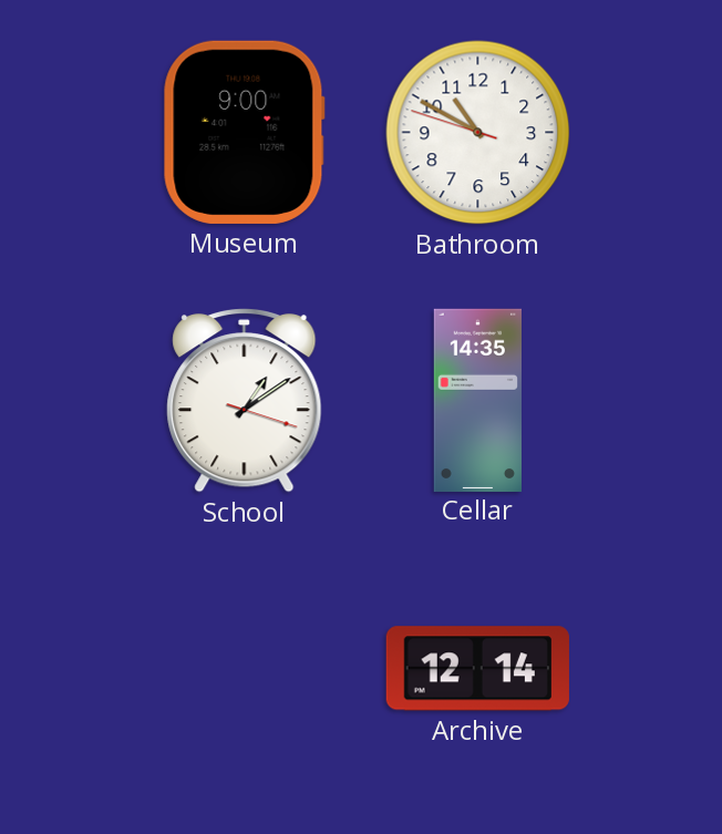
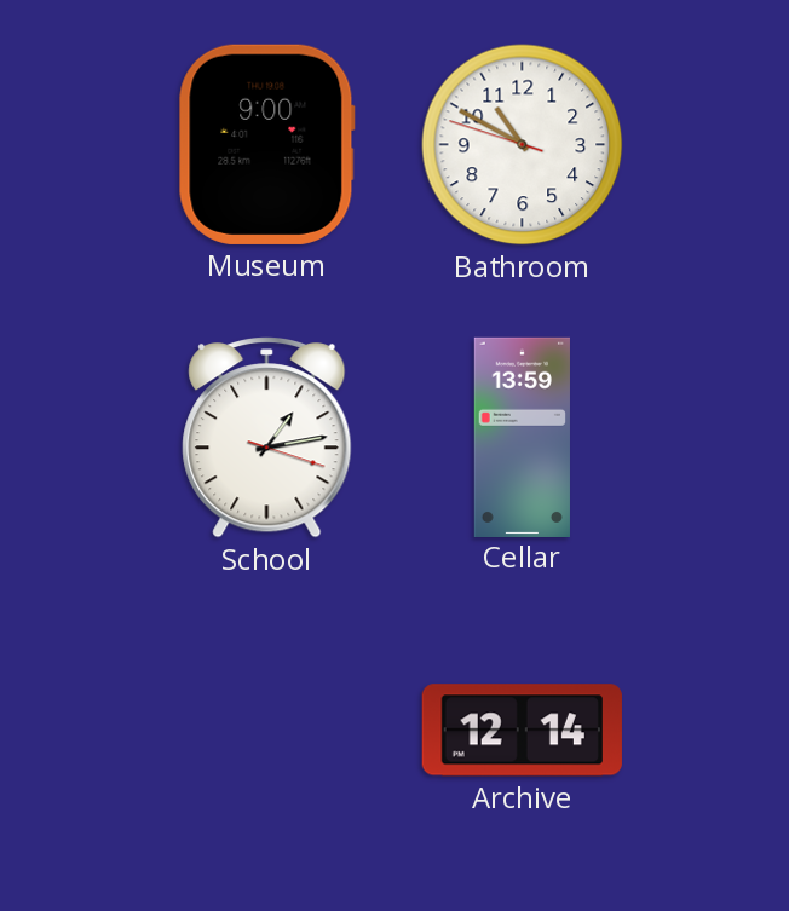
School: 1:09 -> 1:13
Cellar: 14:35 -> 13:59
